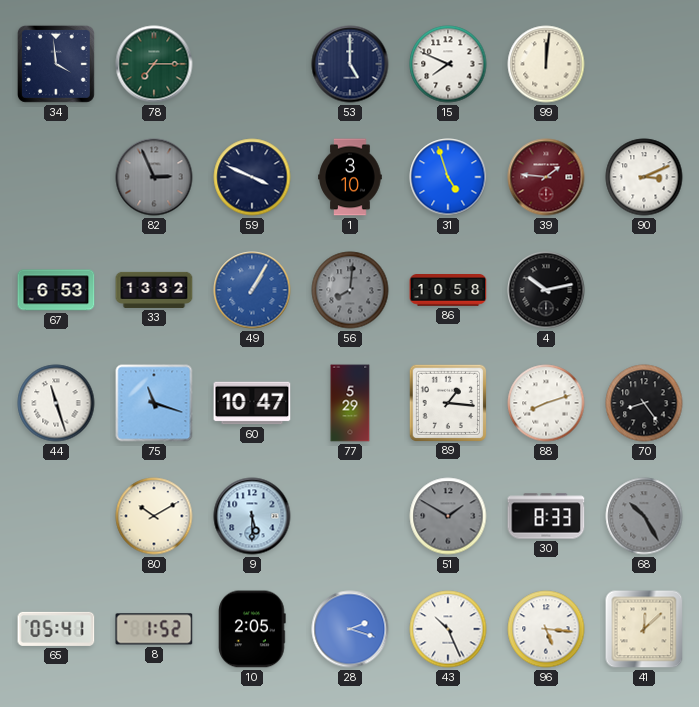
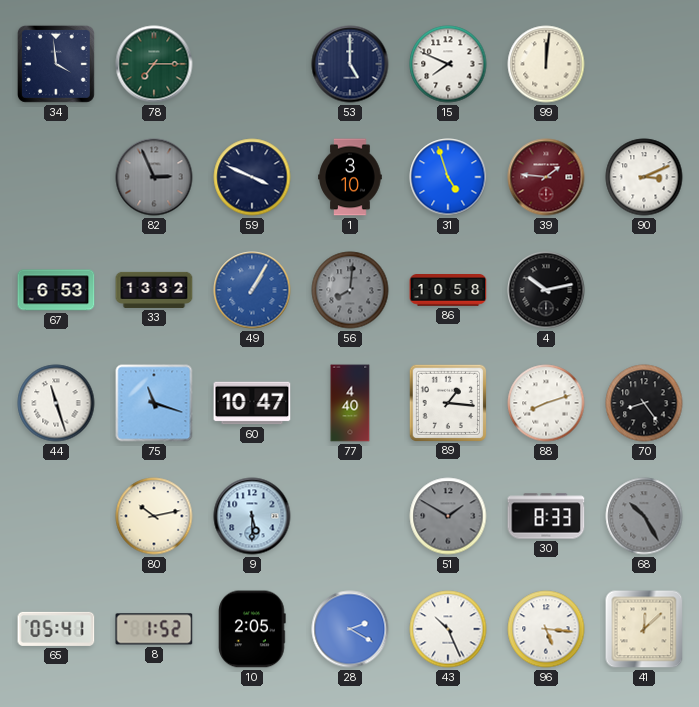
77: 5:29 -> 4:40
80: 10:10 -> 10:13
28: 2:18 -> 2:20
